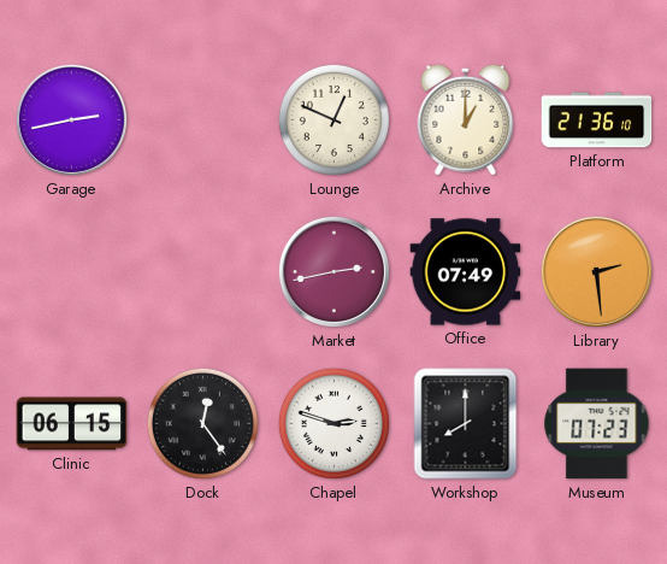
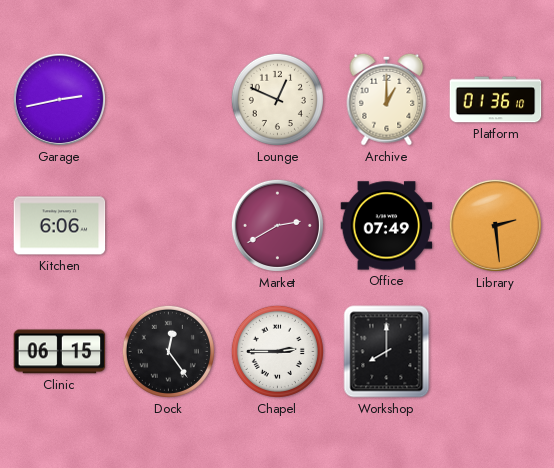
Platform: 21:36 -> 01:36
Kitchen: none -> 6:06
Market: 2:43 -> 2:40
Chapel: 2:48 -> 2:45
Museum: 07:23 -> none
